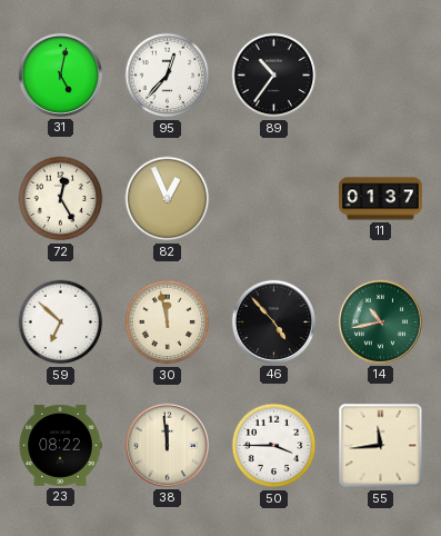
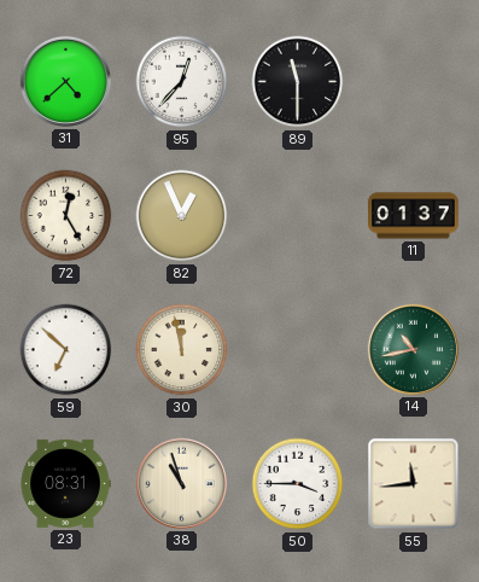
31: 5:02 -> 4:38
89: 10:36 -> 11:30
46: 4:53 -> none
23: 08:22 -> 08:31
38: 11:59 -> 10:57
